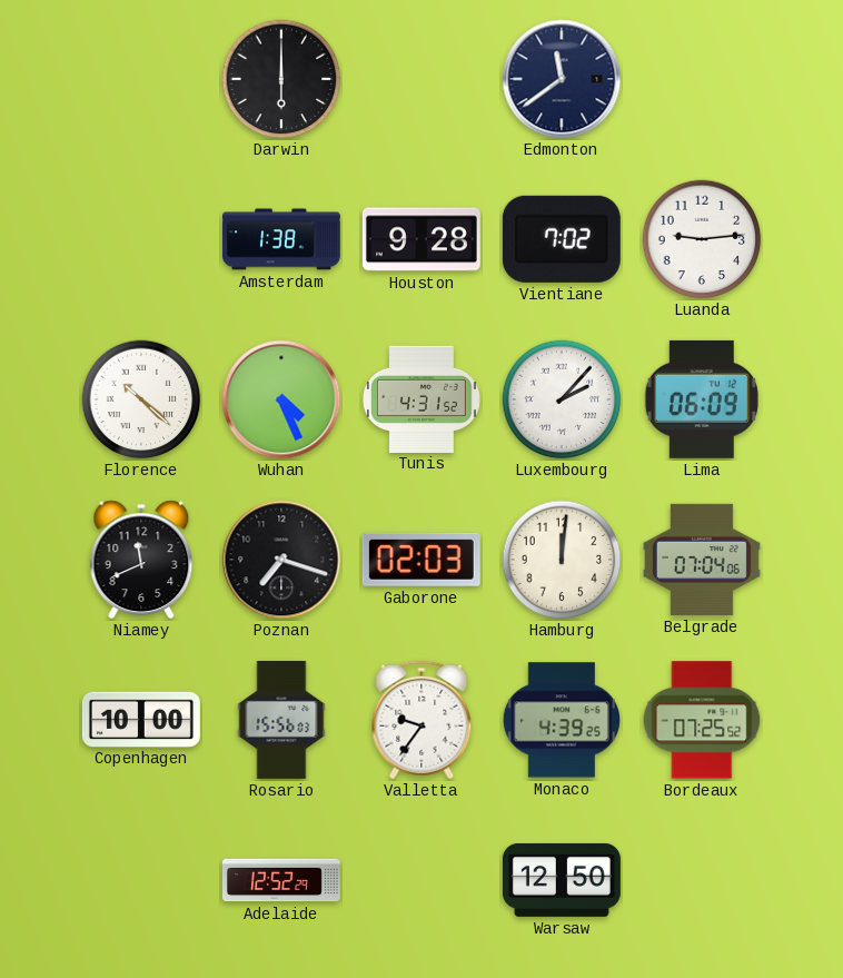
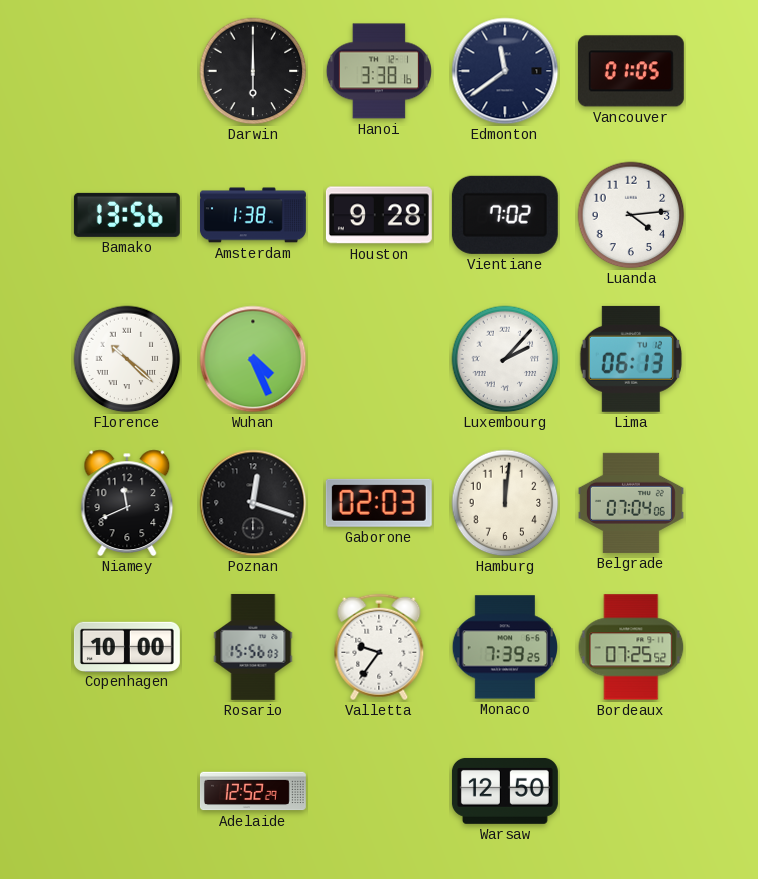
Hanoi: none -> 3:38
Vancouver: none -> 01:05
Bamako: none -> 13:56
Luanda: 9:14 -> 4:14
Tunis: 4:31 -> none
Lima: 06:09 -> 06:13
Poznan: 7:18 -> 12:18
Monaco: 4:39 -> 7:39
